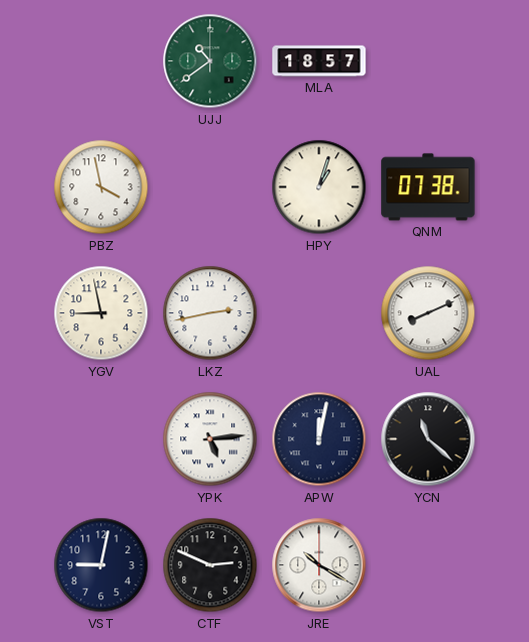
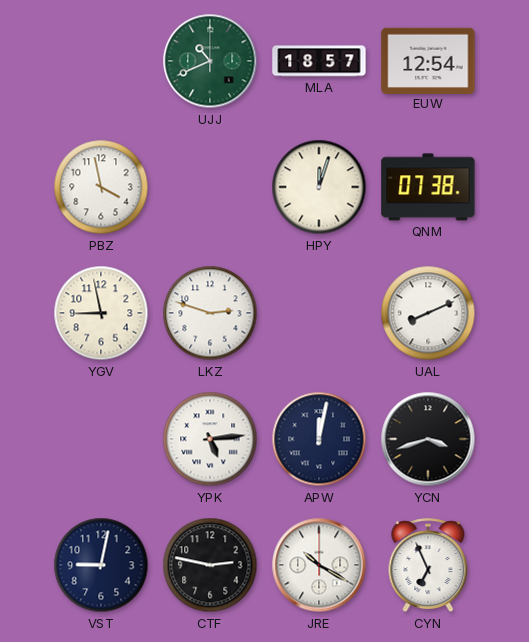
UJJ: 10:39 -> 10:41
EUW: none -> 12:54
HPY: 1:03 -> 12:03
LKZ: 2:43 -> 2:48
YCN: 11:22 -> 3:42
CTF: 2:49 -> 2:47
CYN: none -> 6:56
